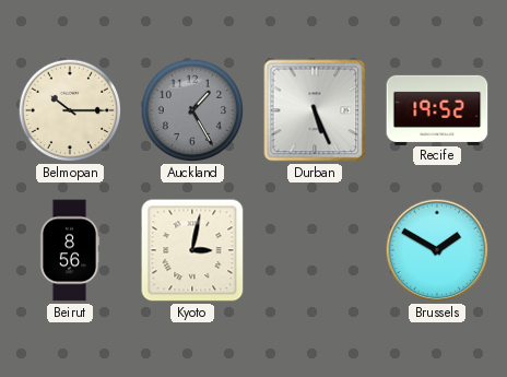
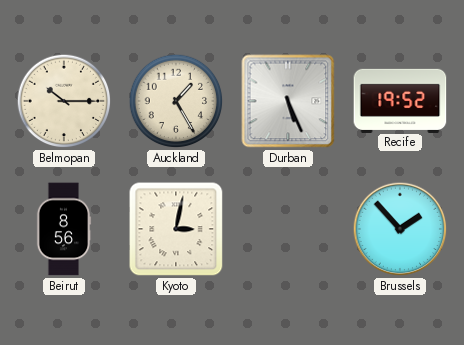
Auckland dial: grey -> cream
Brussels: 1:50 -> 1:53
